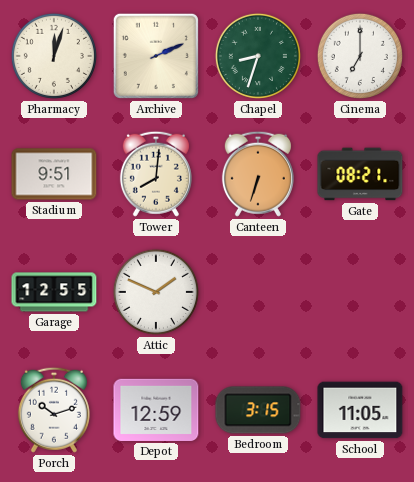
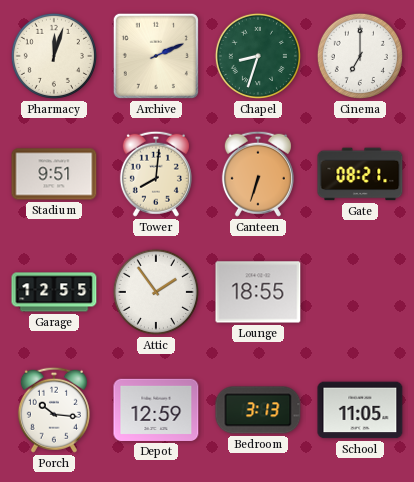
Attic: 1:49 -> 1:54
Lounge: none -> 18:55
Porch: 10:12 -> 10:16
Bedroom: 3:15 -> 3:13
